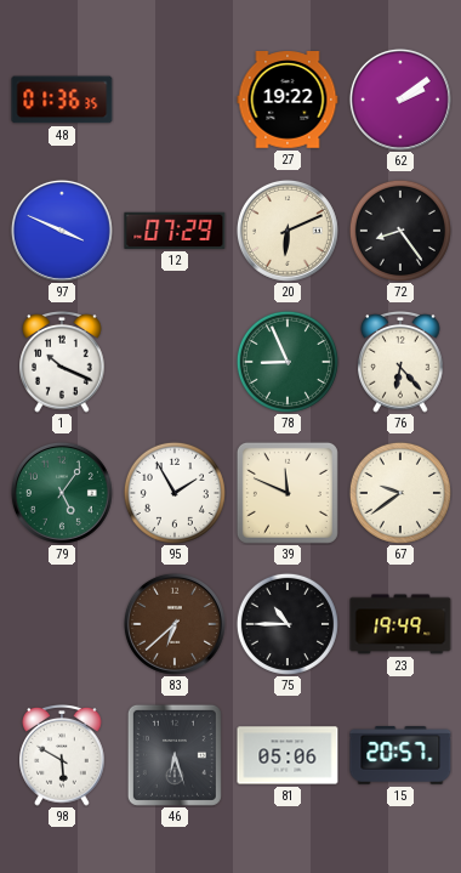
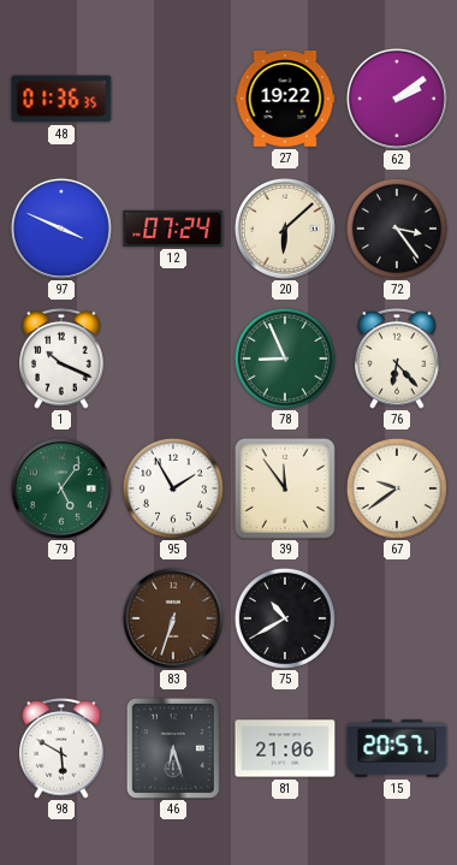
12: 07:29 -> 07:24
20: 6:11 -> 6:08
72: 8:24 -> 3:24
39: 11:49 -> 11:54
83: 6:38 -> 6:33
75: 10:45 -> 10:40
23: 19:49 -> none
81: 05:06 -> 21:06
